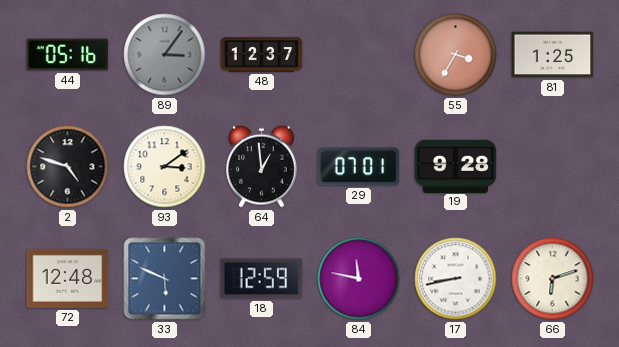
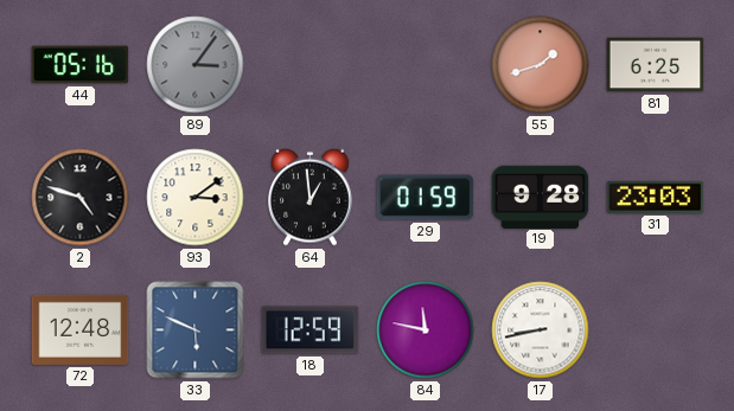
48: 12:37 -> none
55: 3:35 -> 1:42
81: 1:25 -> 6:25
29: 07:01 -> 01:59
31: none -> 23:03
66: 6:12 -> none
